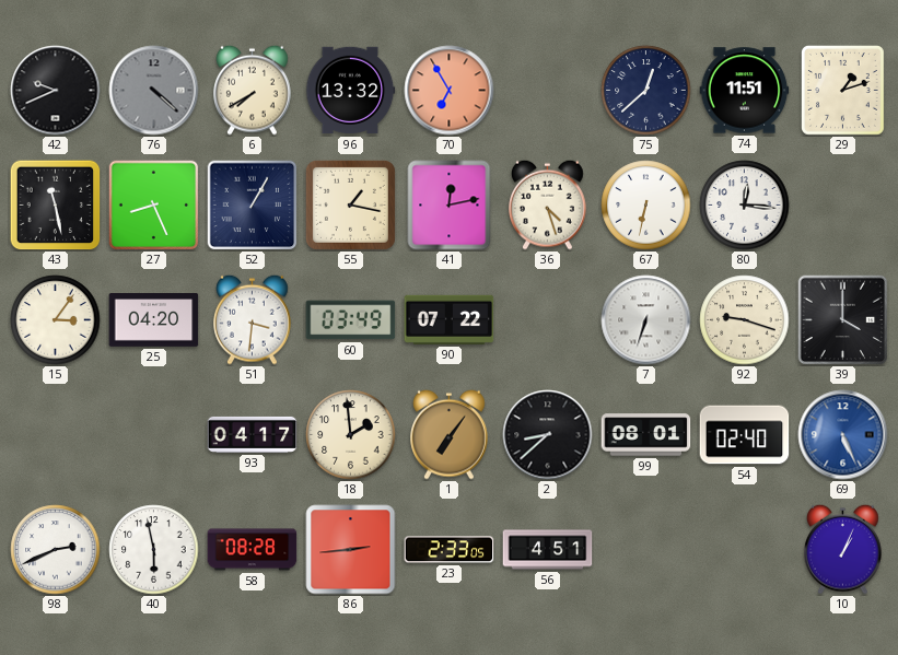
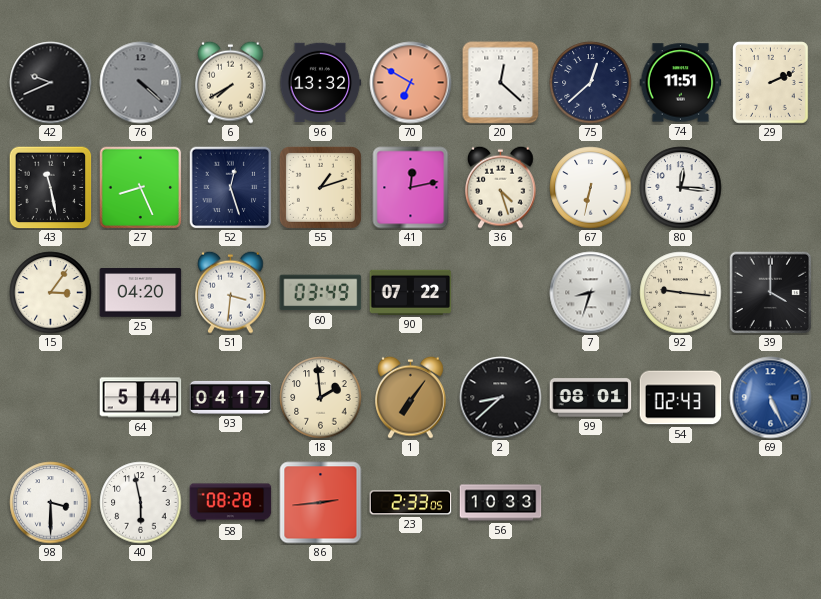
70: 6:55 -> 6:50
20: none -> 12:22
29: 1:12 -> 2:11
52: 1:05 -> 12:27
55: 1:17 -> 1:12
7: 6:33 -> 8:33
92: 9:18 -> 9:16
64: none -> 5:44
54: 02:40 -> 02:43
98: 2:41 -> 3:30
56: 4:51 -> 10:33
10: 1:04 -> none
